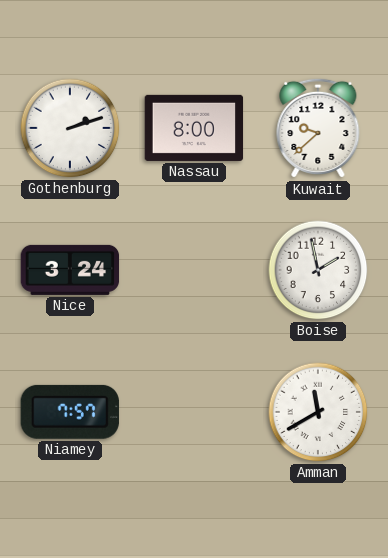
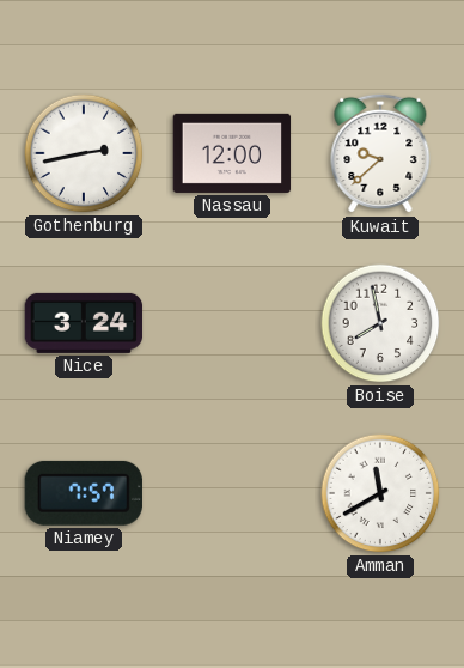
Gothenburg: 2:12 -> 2:43
Nassau: 8:00 -> 12:00
Boise: 1:58 -> 7:58
